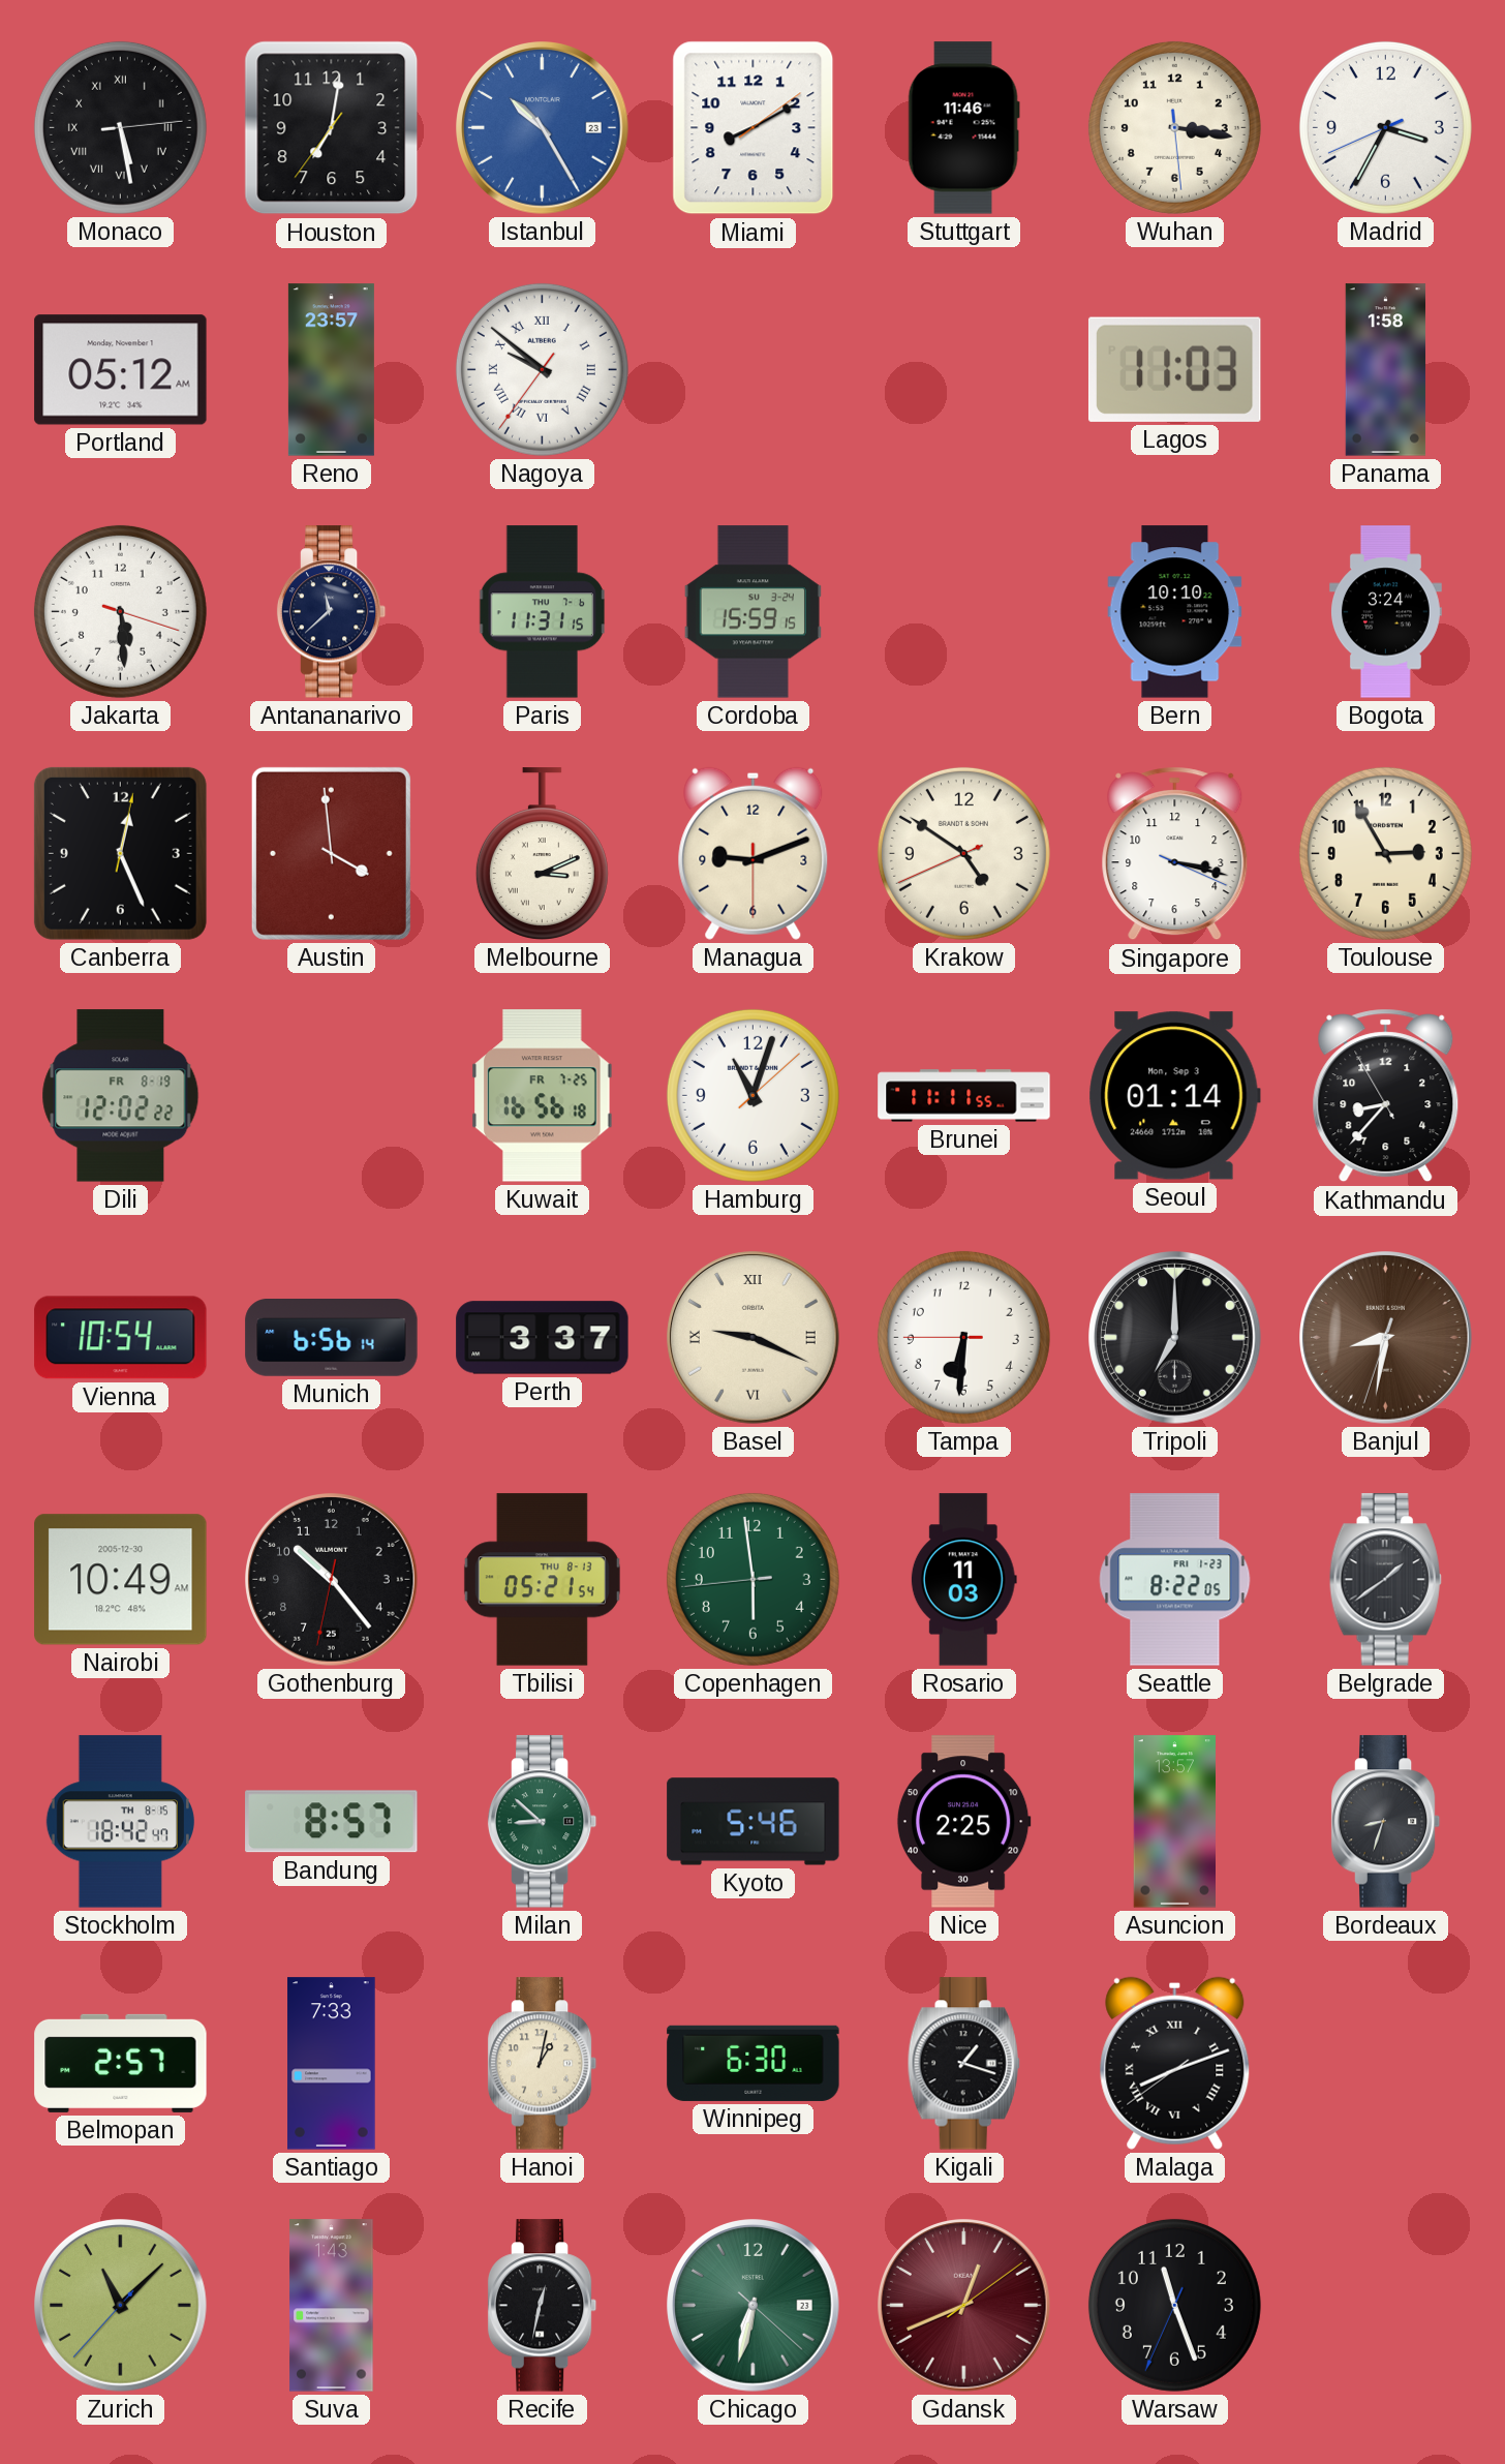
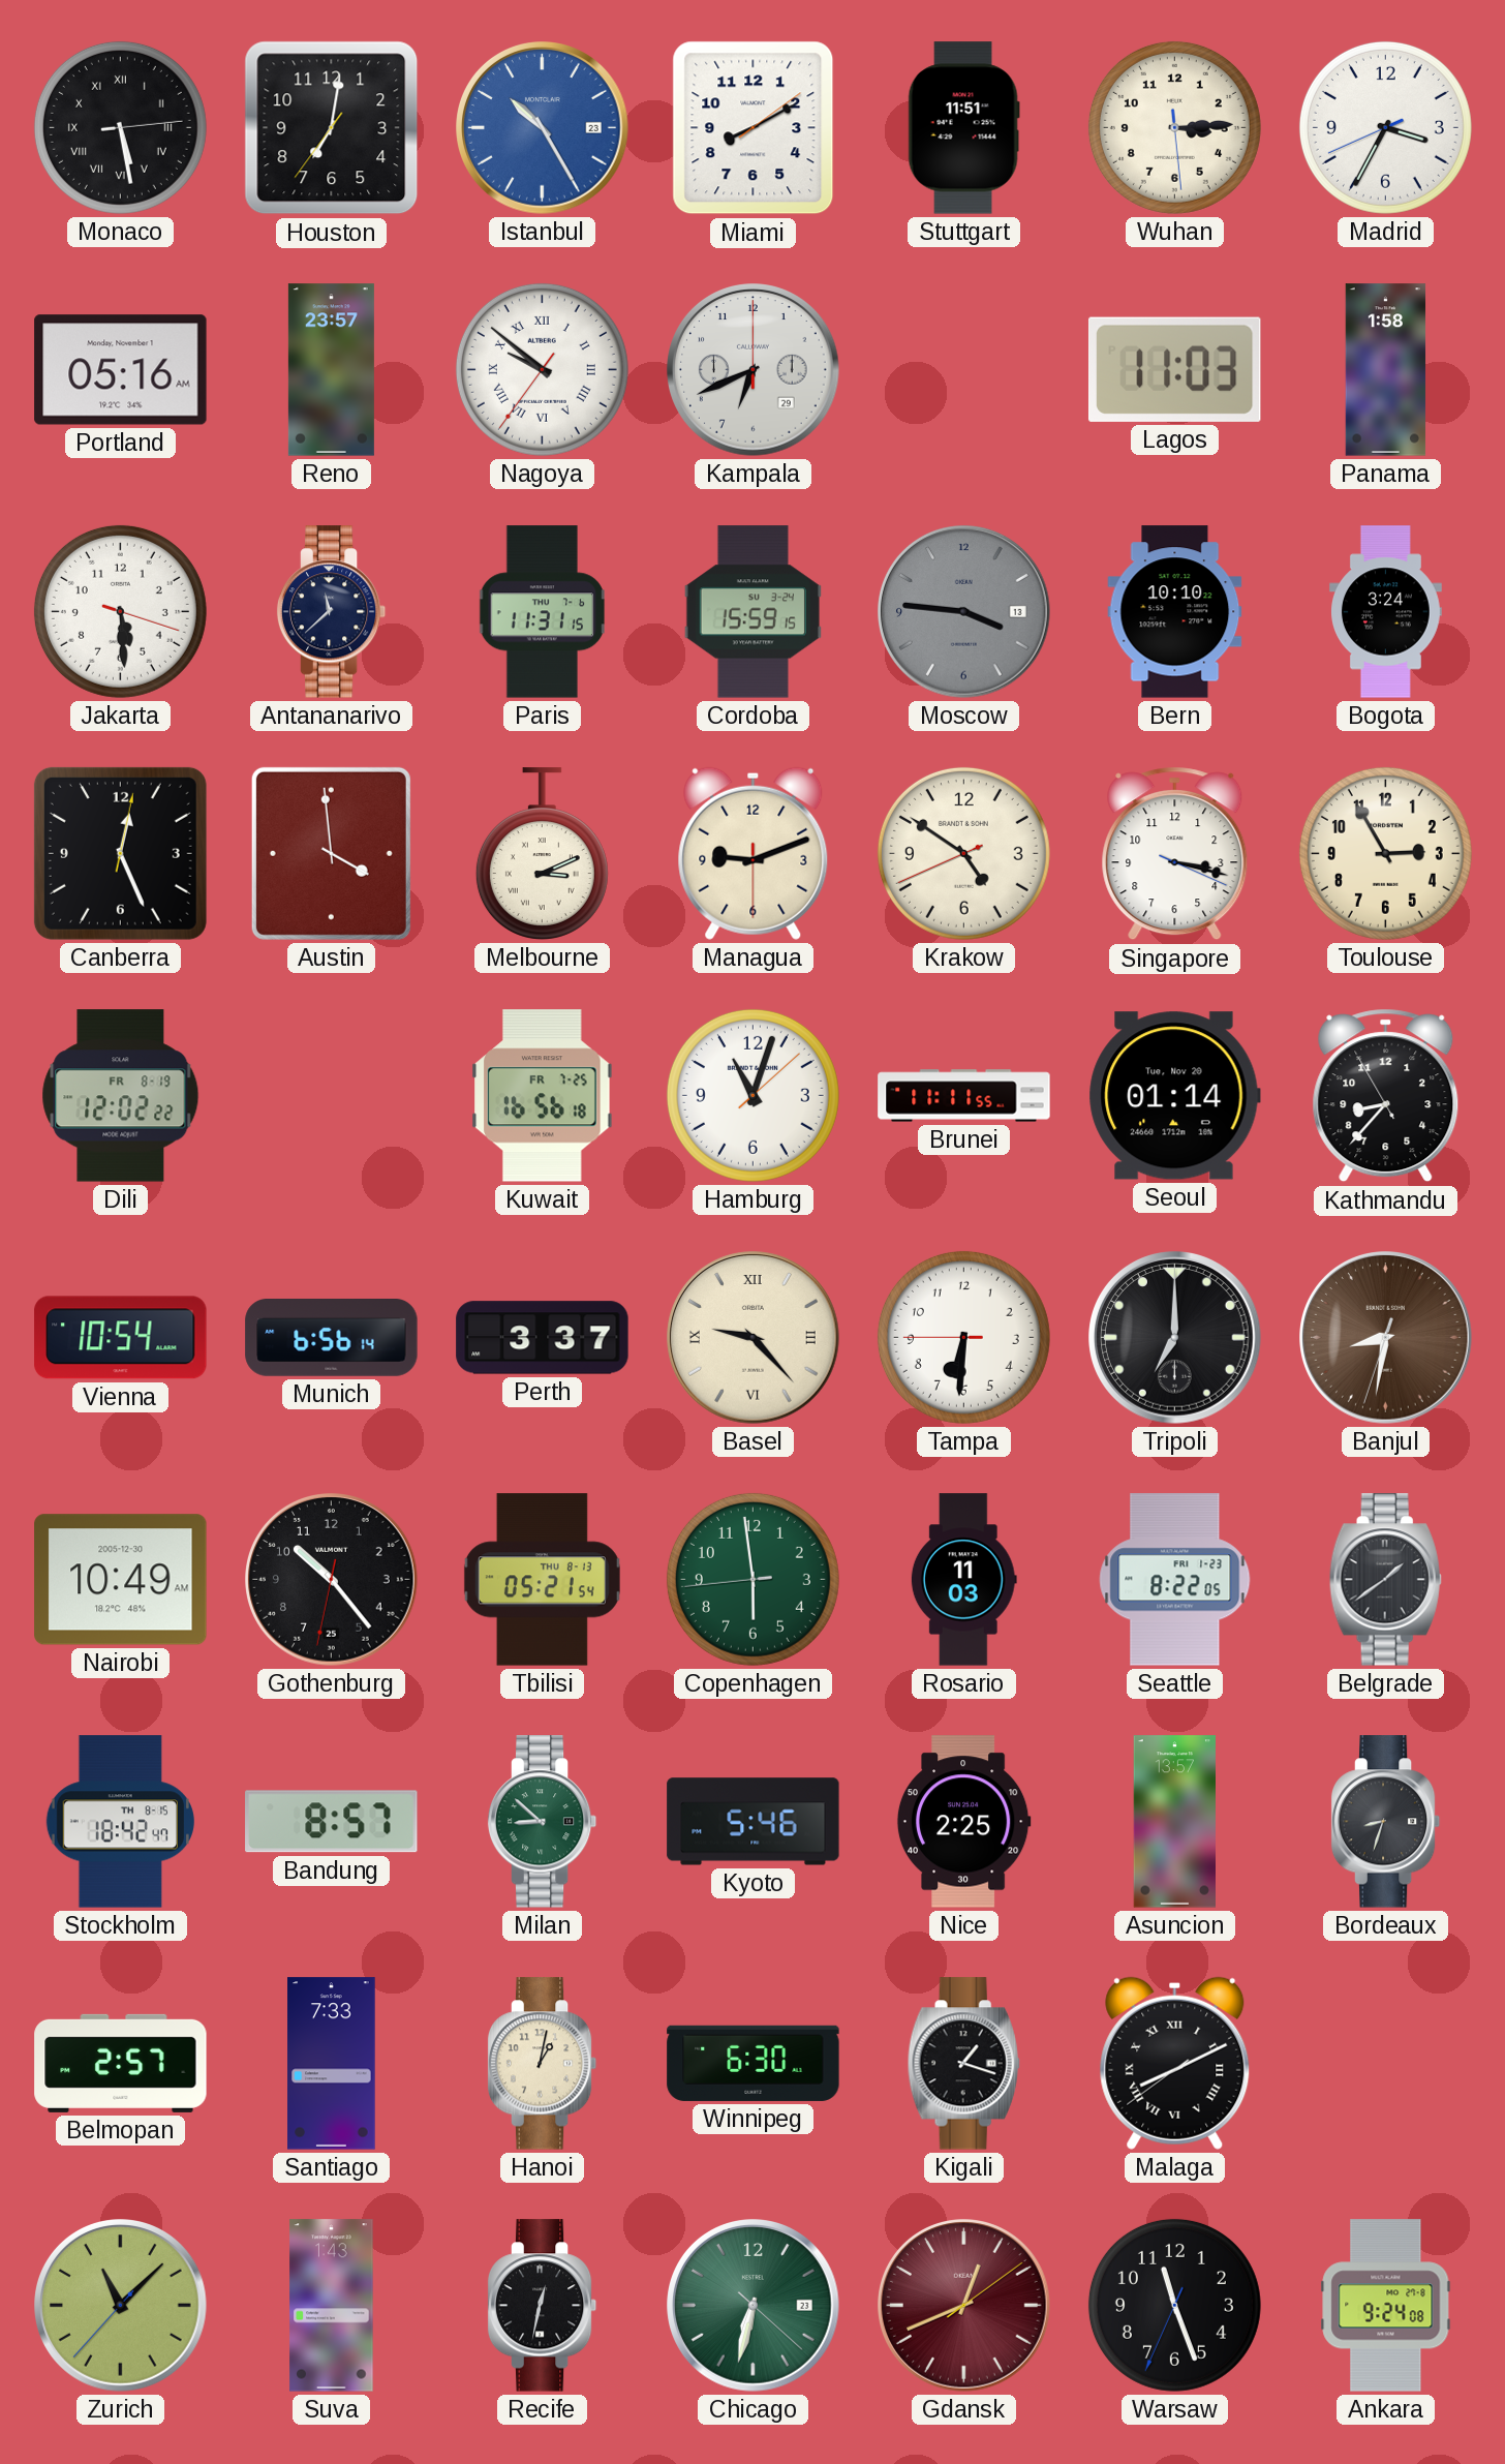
Stuttgart: 11:46 -> 11:51
Wuhan: 3:16 -> 3:14
Portland: 05:12 -> 05:16
Kampala: none -> 6:41
Moscow: none -> 3:46
Seoul date: Mon, Sep 3 -> Tue, Nov 20
Basel: 9:19 -> 9:23
Malaga: 8:11 -> 8:10
Ankara: none -> 9:24
